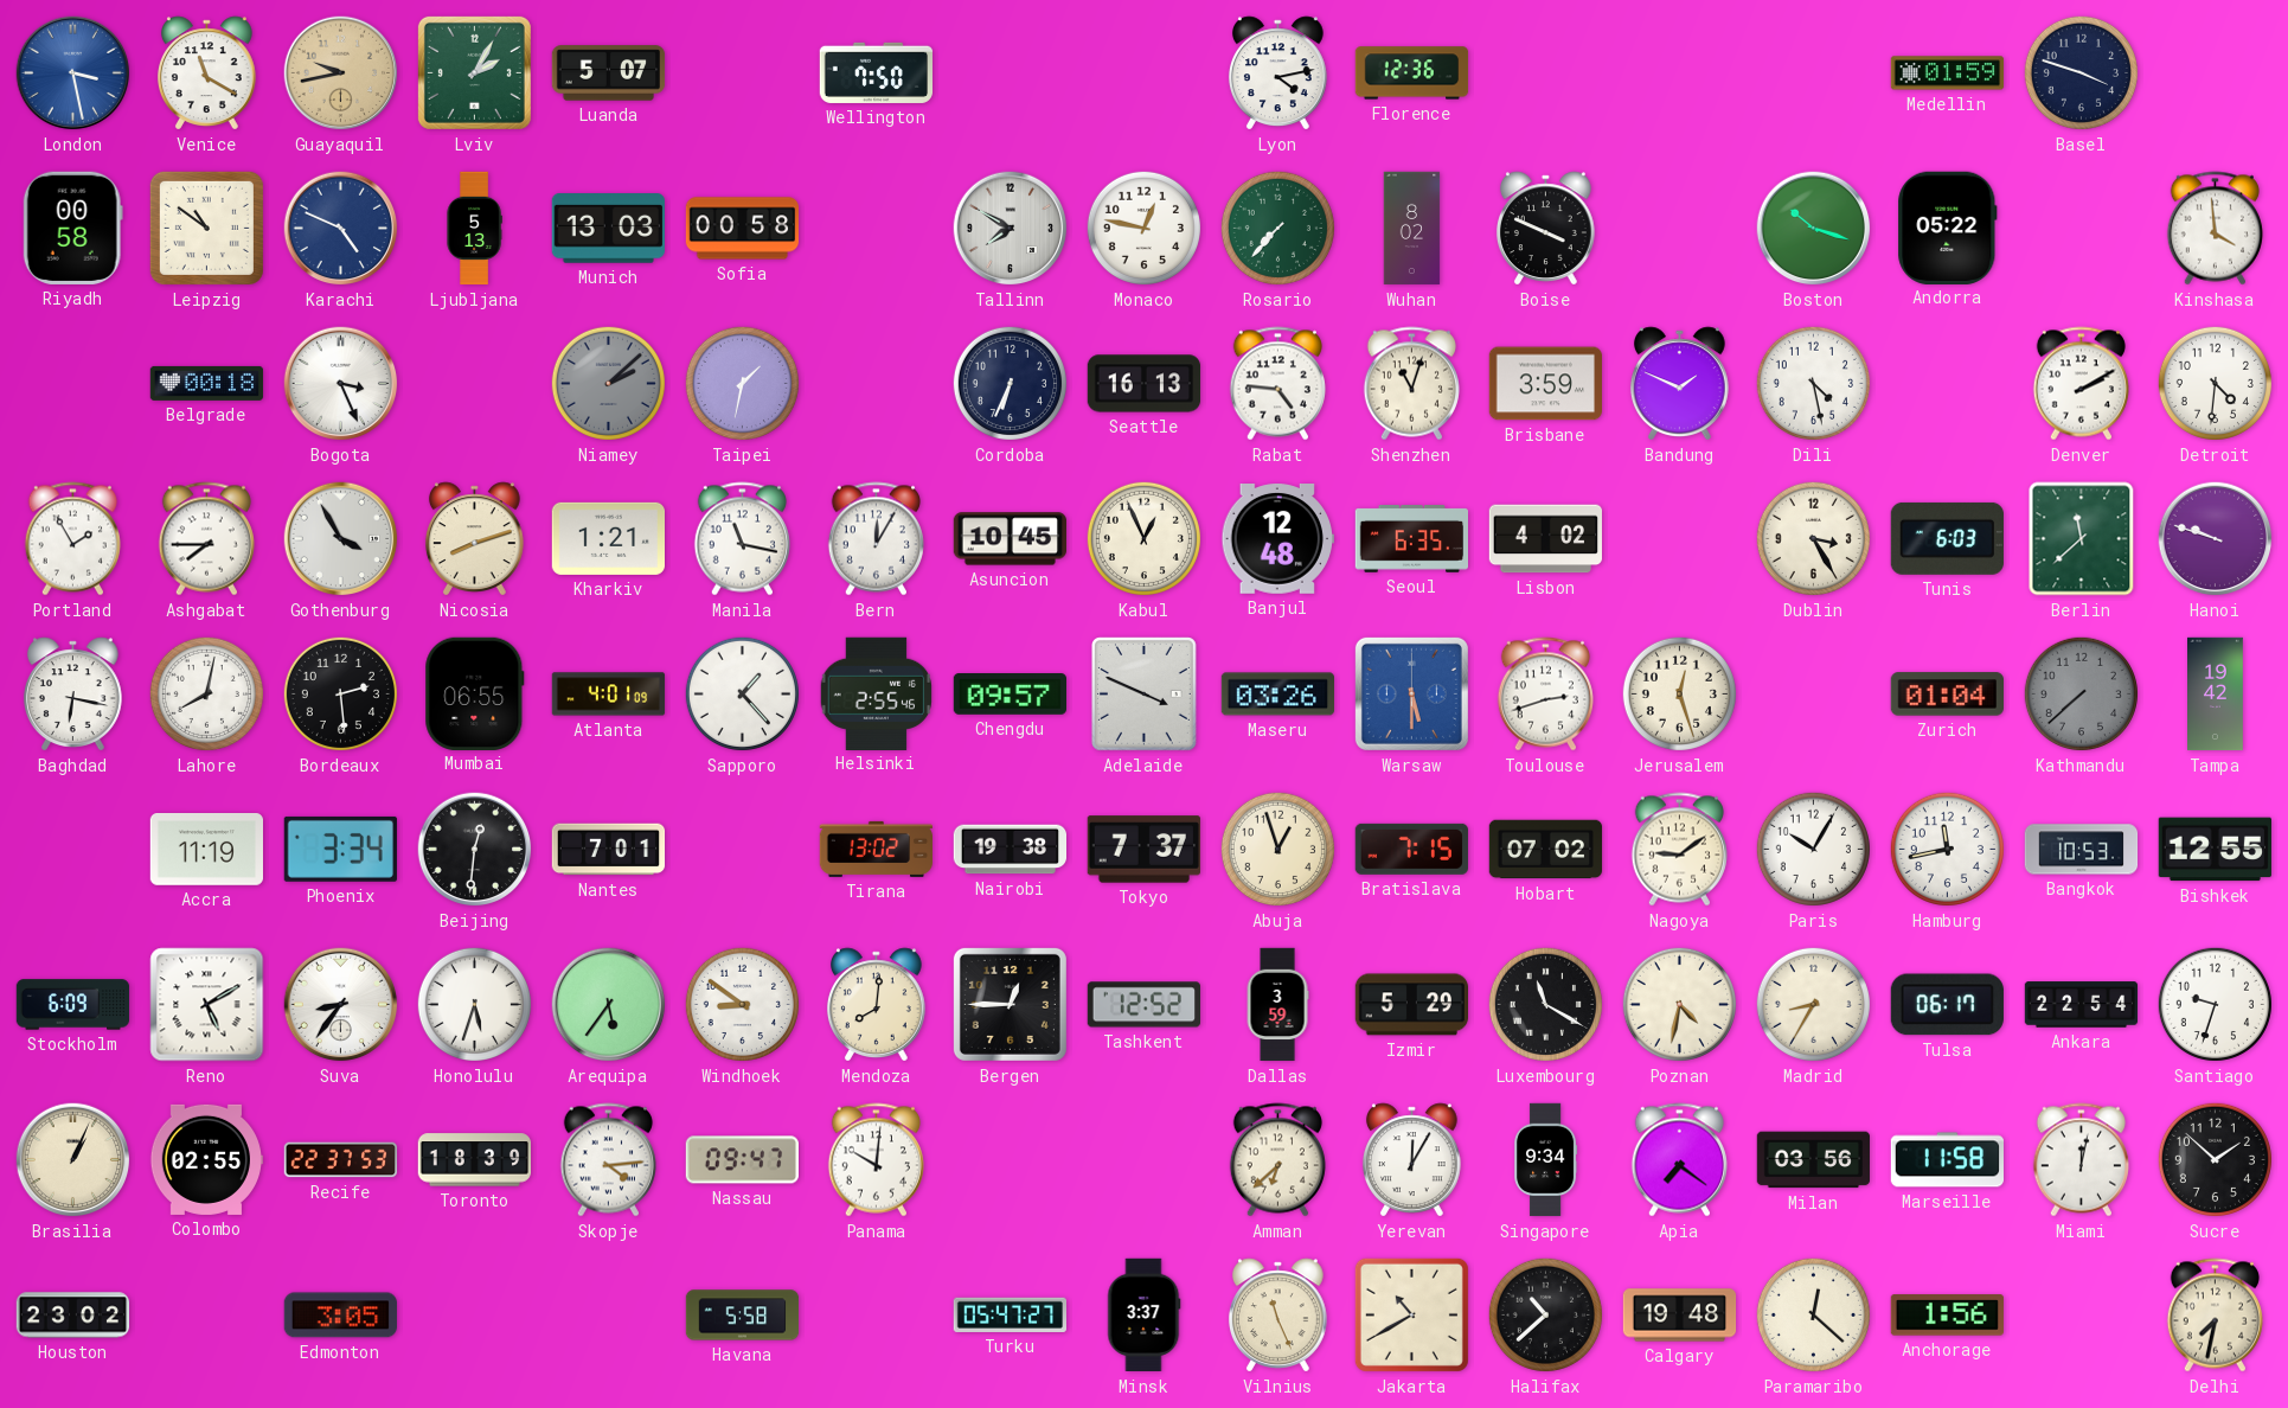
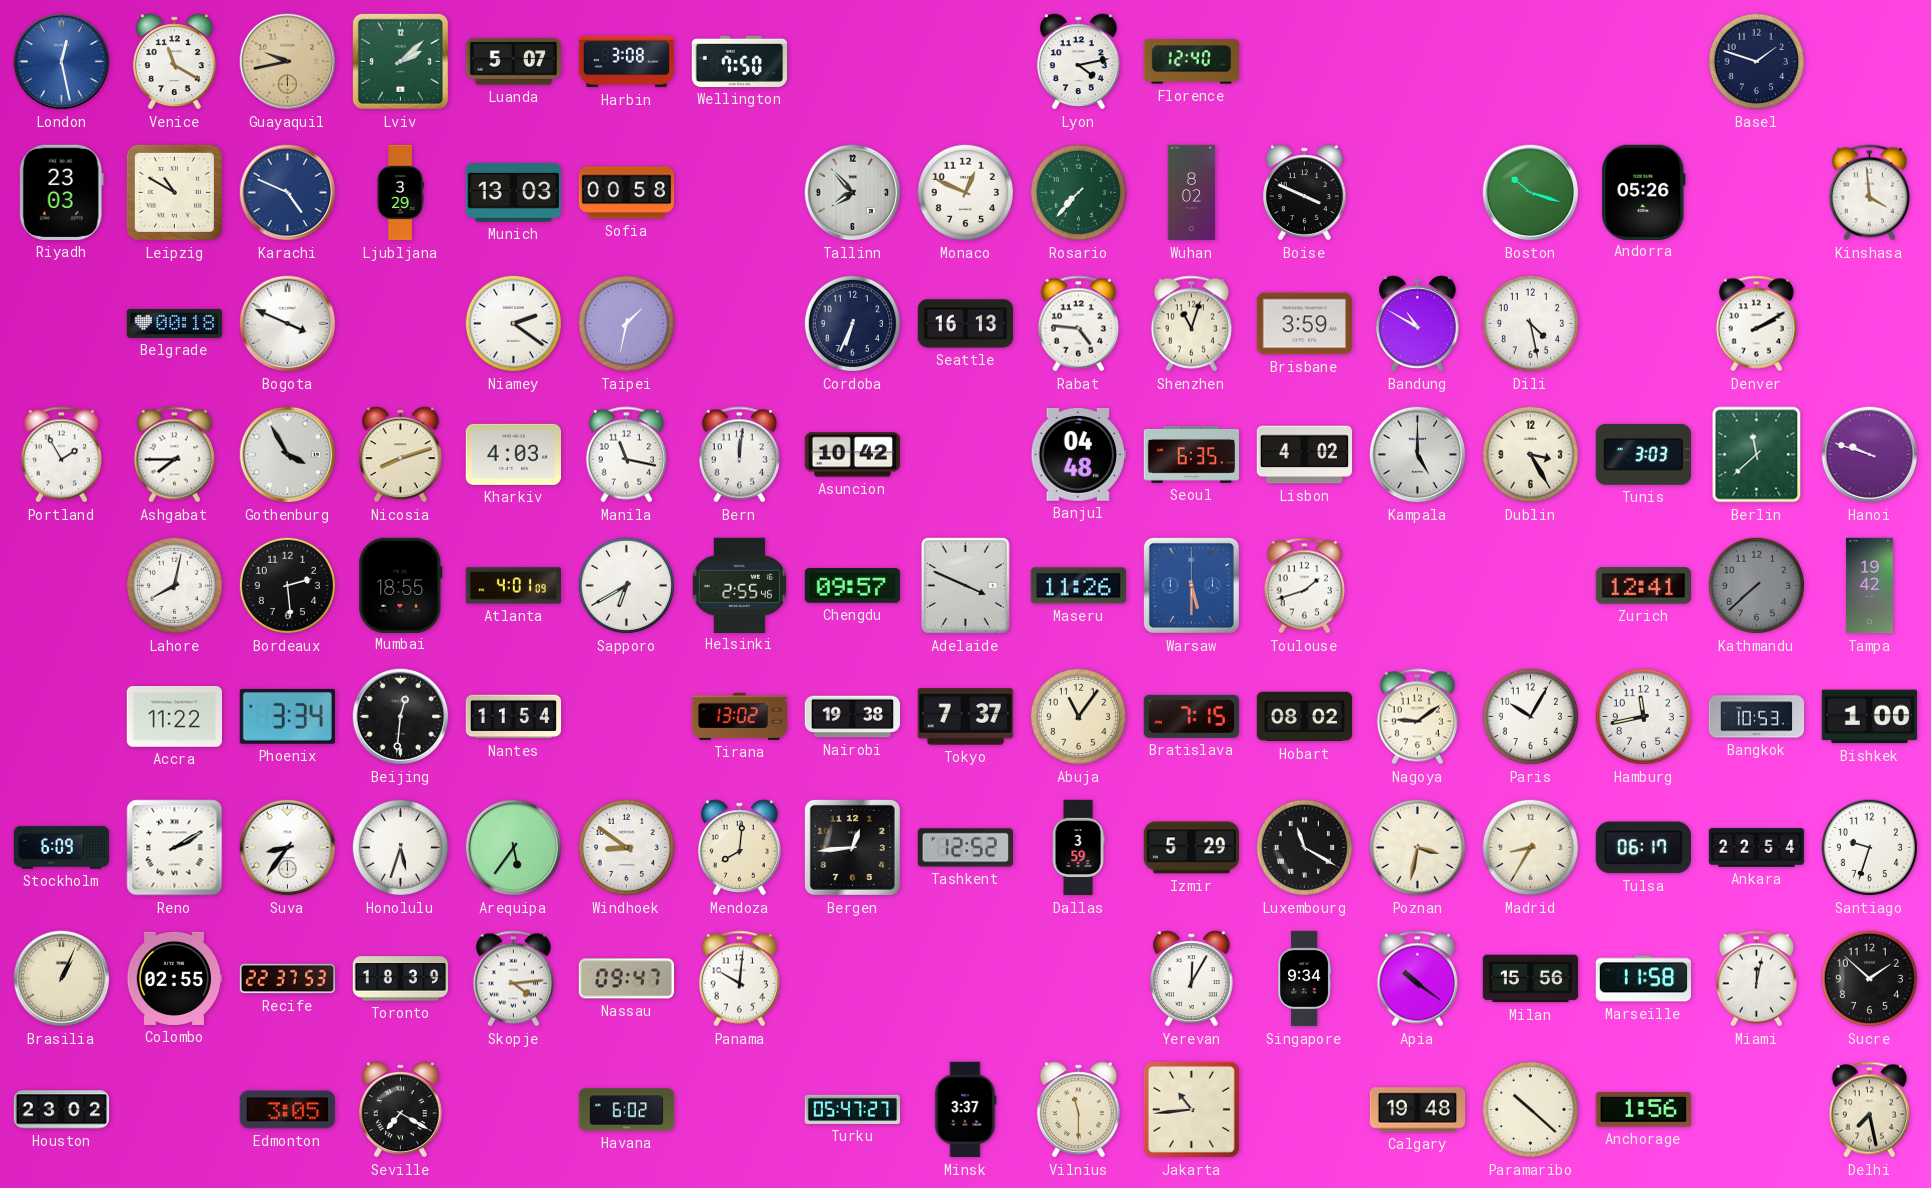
London: 3:28 -> 12:28
Lviv: 2:05 -> 2:08
Harbin: none -> 3:08
Florence: 12:36 -> 12:40
Medellin: 01:59 -> none
Basel: 3:48 -> 1:48
Riyadh: 00:58 -> 23:03
Leipzig: 10:51 -> 10:50
Ljubljana: 5:13 -> 3:29
Tallinn: 7:50 -> 7:53
Monaco: 12:47 -> 12:49
Andorra: 05:22 -> 05:26
Bogota: 3:26 -> 3:49
Niamey: 2:08 -> 2:21
Niamey dial: grey -> white
Bandung: 1:49 -> 10:50
Detroit: 4:31 -> none
Kharkiv: 1:21 -> 4:03
Bern: 12:05 -> 12:01
Asuncion: 10:45 -> 10:42
Kabul: 12:56 -> none
Banjul: 12:48 -> 04:48
Kampala: none -> 5:00
Tunis: 6:03 -> 3:03
Baghdad: 6:17 -> none
Mumbai: 06:55 -> 18:55
Sapporo: 1:23 -> 6:40
Maseru: 03:26 -> 11:26
Toulouse: 2:42 -> 1:42
Jerusalem: 12:27 -> none
Zurich: 01:04 -> 12:41
Accra: 11:19 -> 11:22
Nantes: 7:01 -> 11:54
Abuja: 12:57 -> 11:06
Hobart: 07:02 -> 08:02
Bishkek: 12:55 -> 1:00
Reno: 5:10 -> 2:10
Bergen: 12:45 -> 12:44
Poznan: 4:32 -> 3:32
Amman: 6:38 -> none
Apia: 7:21 -> 10:21
Milan: 03:56 -> 15:56
Seville: none -> 7:20
Havana: 5:58 -> 6:02
Vilnius: 11:26 -> 11:30
Jakarta: 10:40 -> 10:44
Halifax: 10:38 -> none
Paramaribo: 12:22 -> 10:22
Delhi: 7:32 -> 7:28
